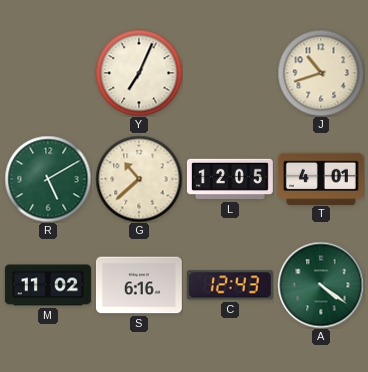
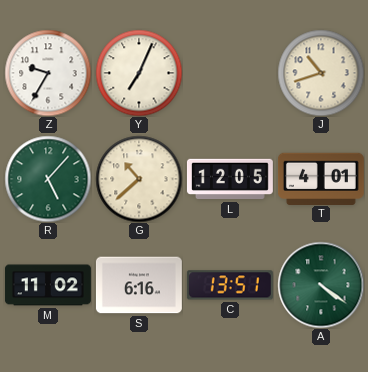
Z: none -> 9:35
R: 5:10 -> 5:07
C: 12:43 -> 13:51
